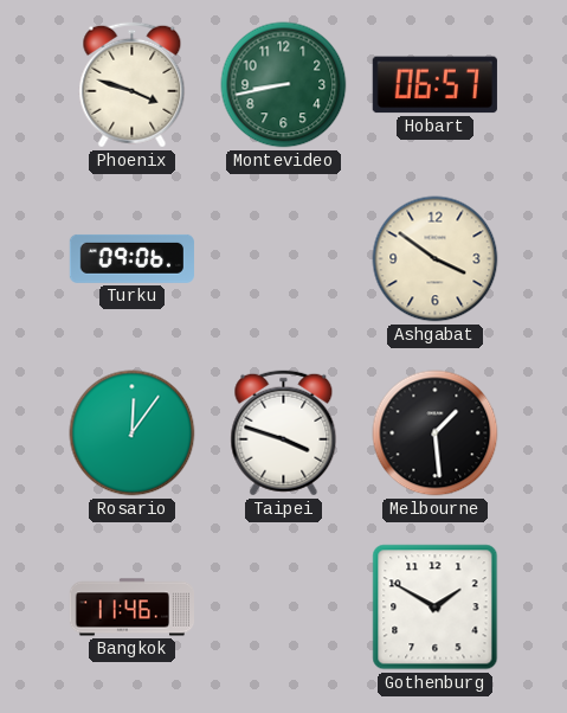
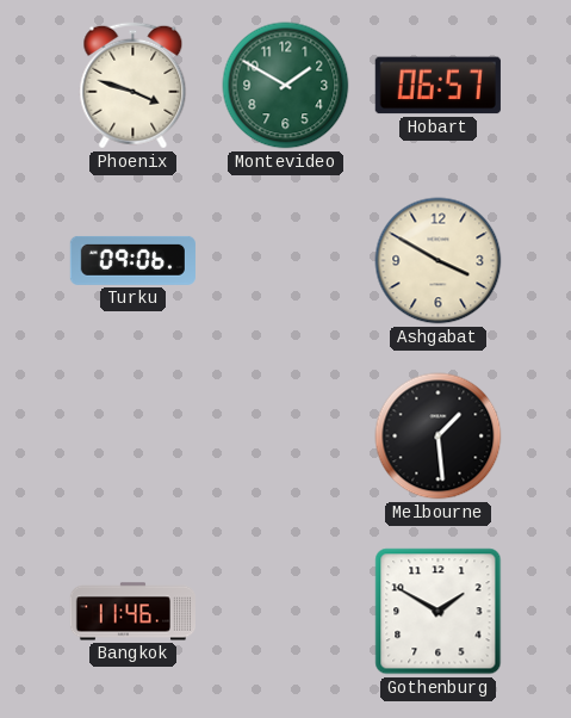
Montevideo: 8:43 -> 1:50
Ashgabat: 3:51 -> 3:50
Rosario: 12:06 -> none
Taipei: 3:48 -> none
